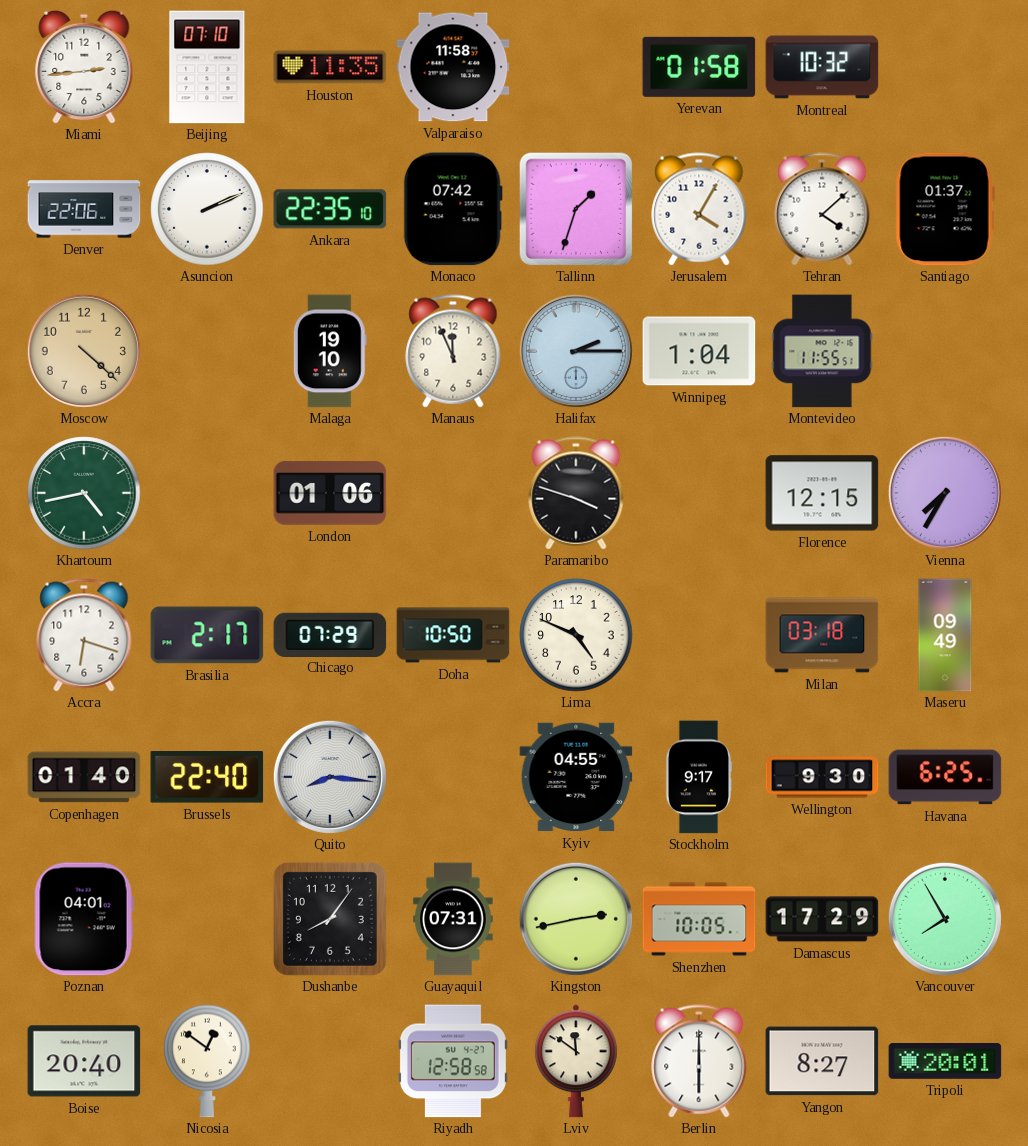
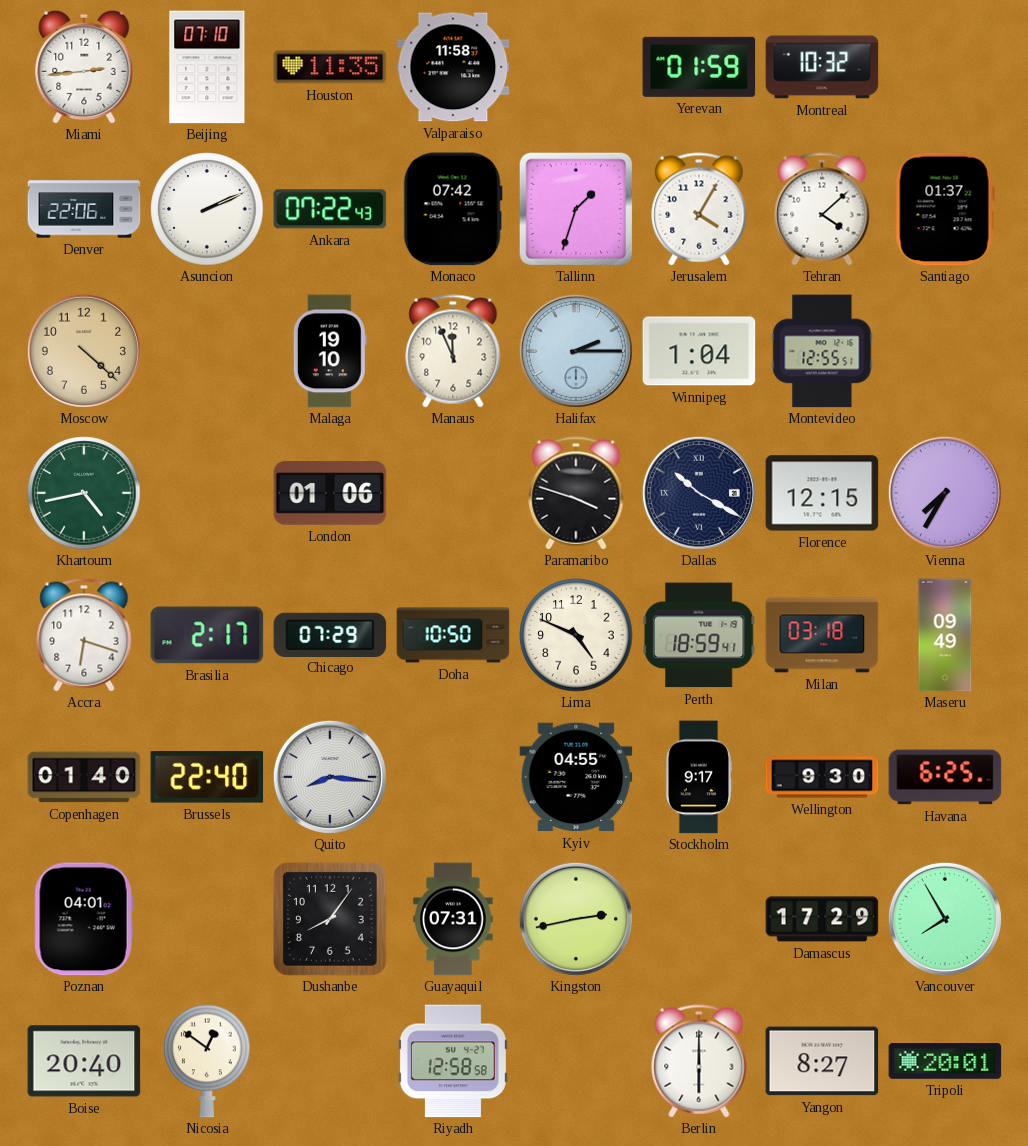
Yerevan: 01:58 -> 01:59
Ankara: 22:35 -> 07:22
Montevideo: 11:55 -> 12:55
Dallas: none -> 10:20
Perth: none -> 18:59
Shenzhen: 10:05 -> none
Lviv: 11:51 -> none
